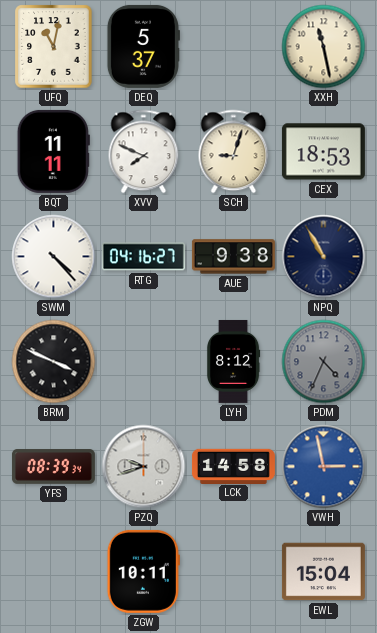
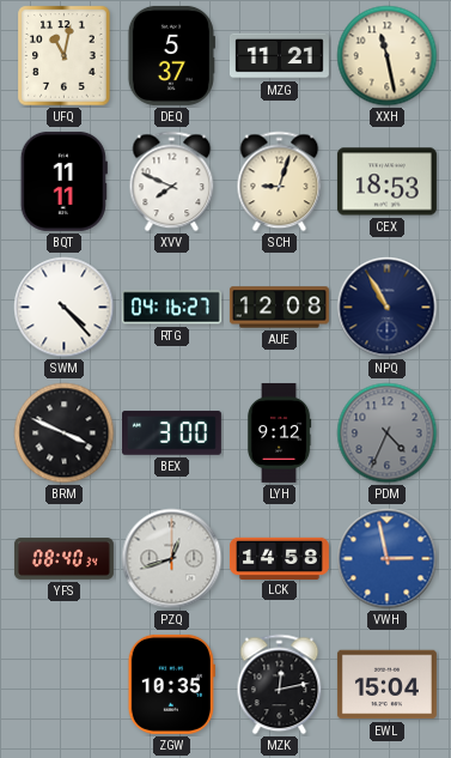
MZG: none -> 11:21
AUE: 9:38 -> 12:08
BEX: none -> 3:00
LYH: 8:12 -> 9:12
YFS: 08:39 -> 08:40
PZQ: 9:42 -> 12:42
ZGW: 10:11 -> 10:35
MZK: none -> 12:13
